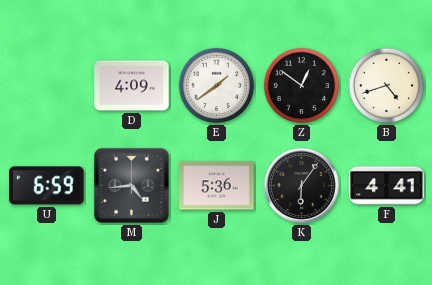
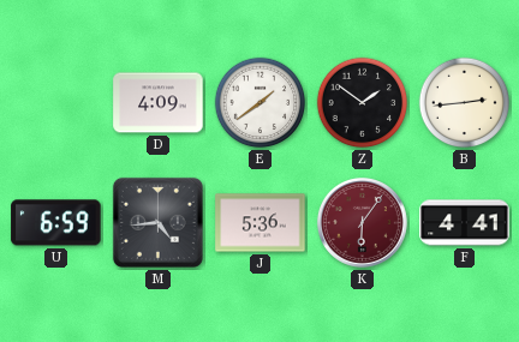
Z: 12:51 -> 1:51
B: 4:42 -> 2:44
K dial: black -> burgundy
